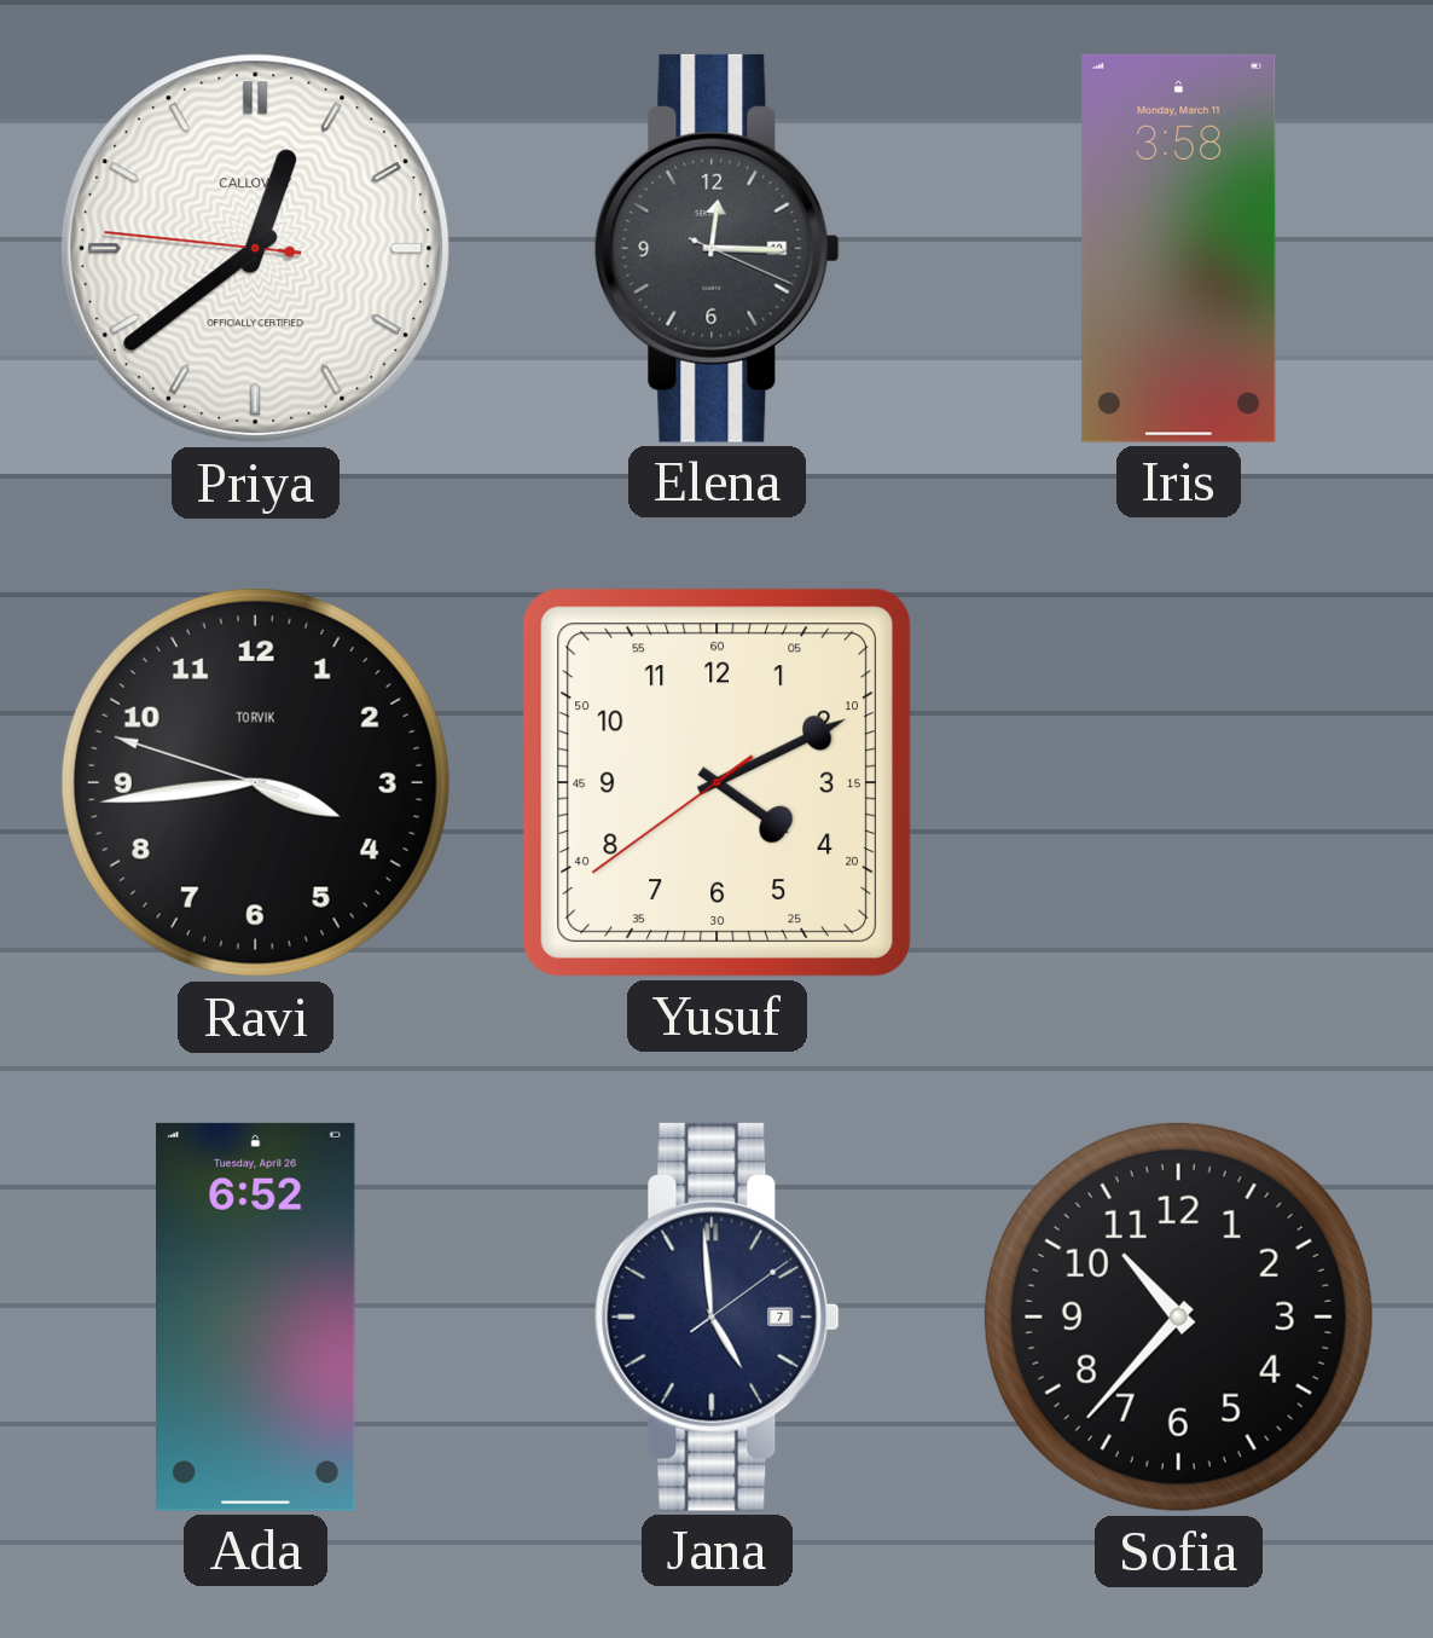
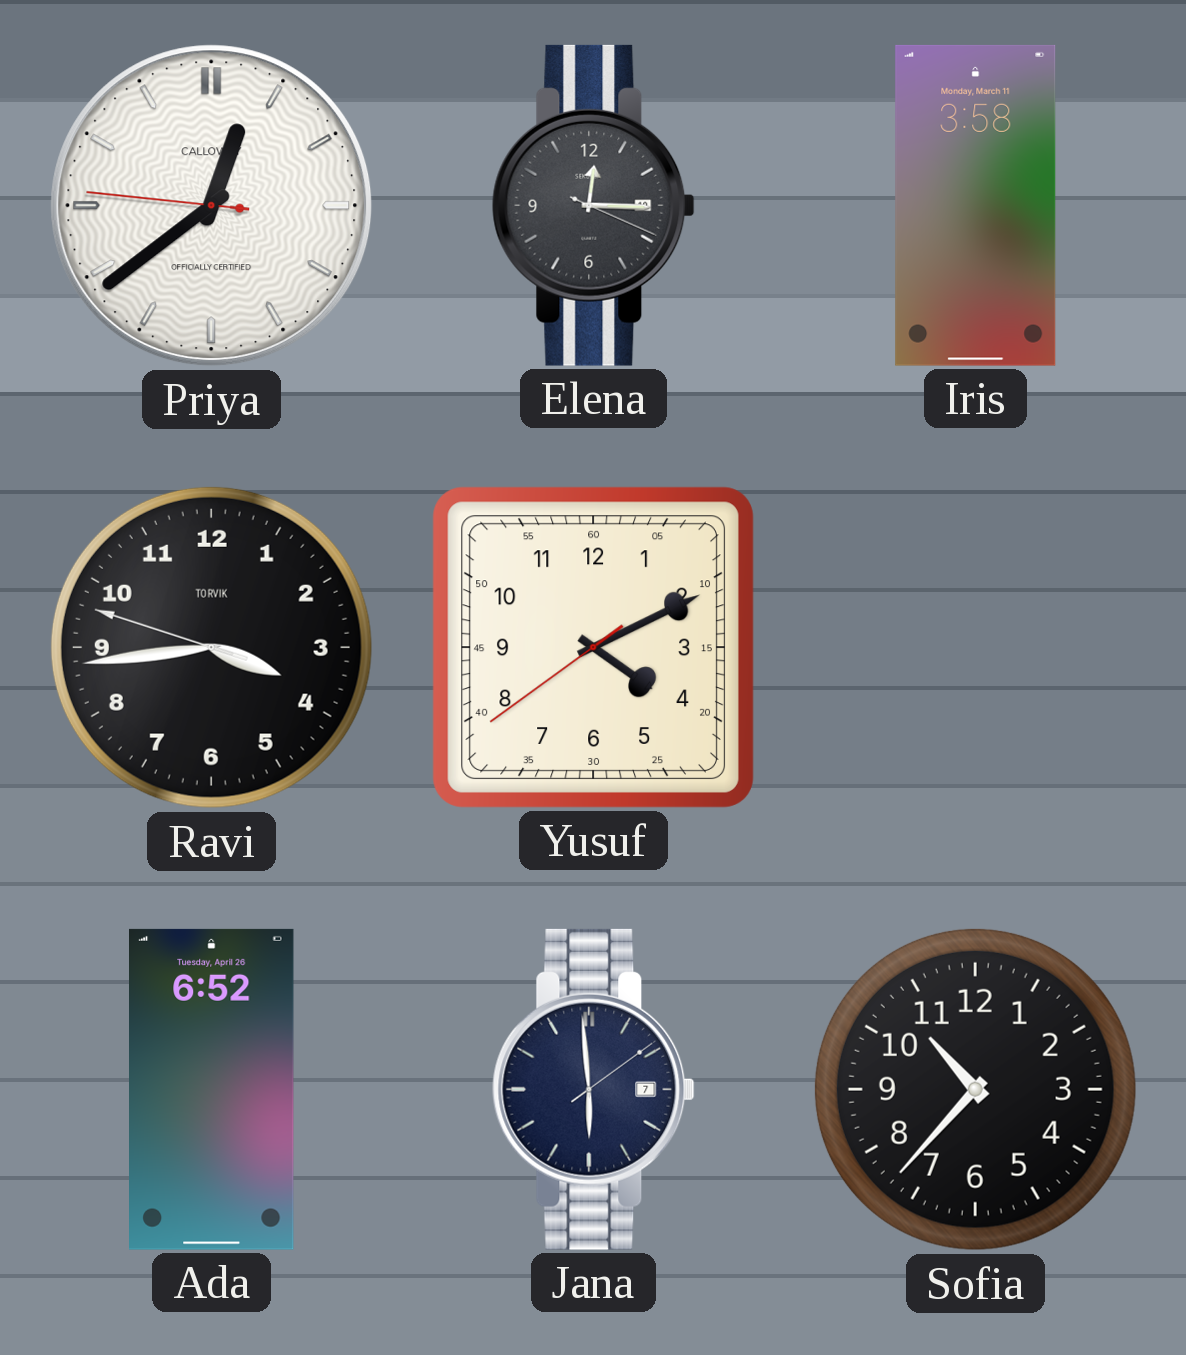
Jana: 4:59 -> 5:59
